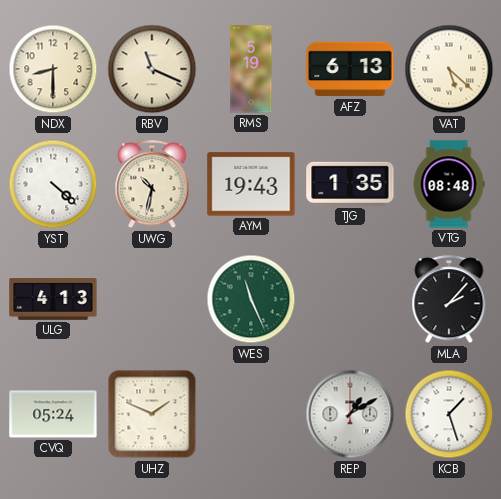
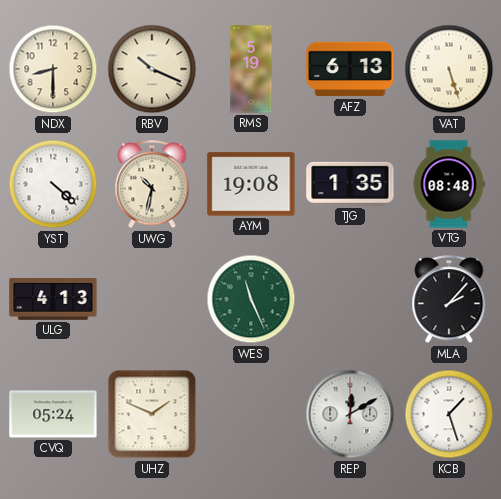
RBV: 11:19 -> 10:19
VAT: 5:22 -> 5:27
AYM: 19:43 -> 19:08
REP: 1:10 -> 12:10
